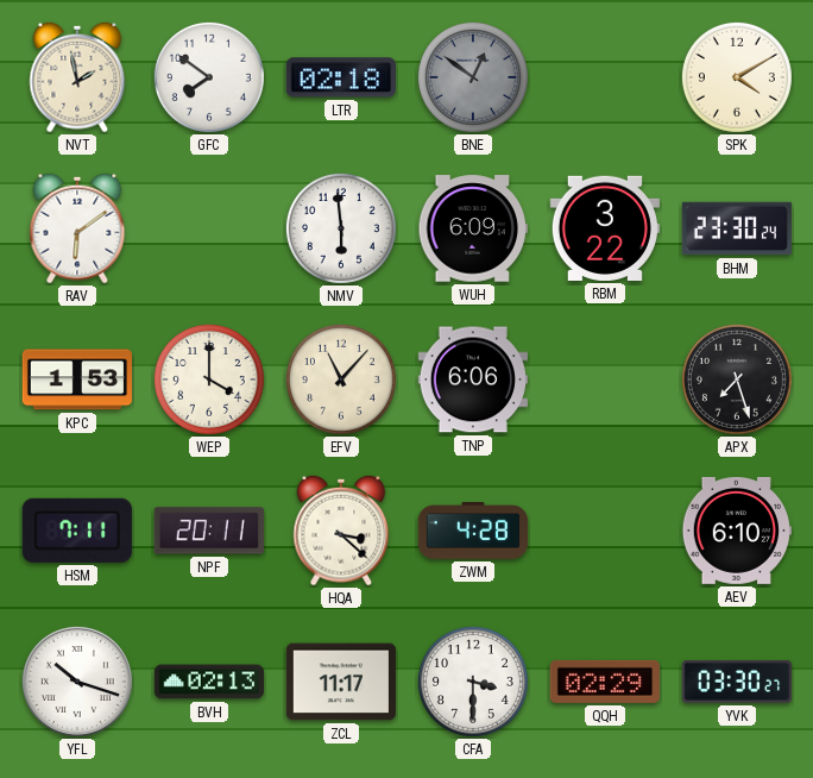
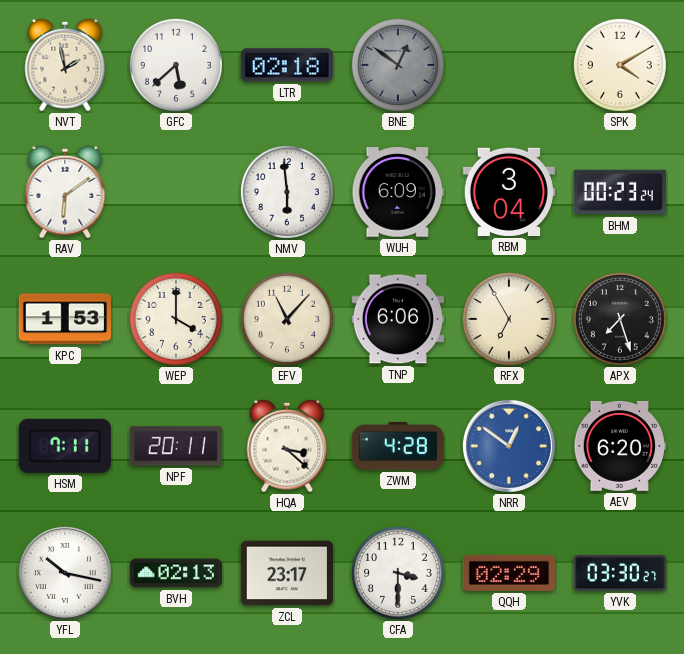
GFC: 7:51 -> 5:38
RBM: 3:22 -> 3:04
BHM: 23:30 -> 00:23
RFX: none -> 6:55
NRR: none -> 12:51
AEV: 6:10 -> 6:20
YFL: 10:18 -> 10:17
ZCL: 11:17 -> 23:17
